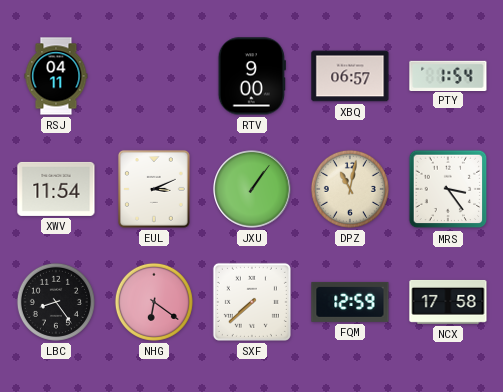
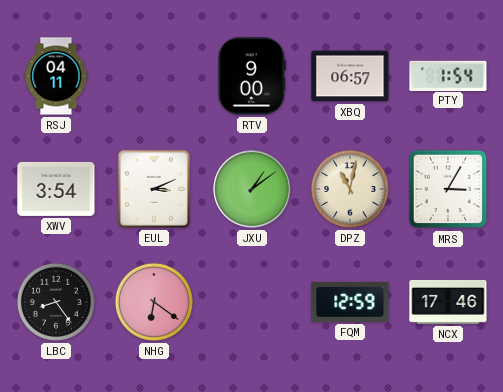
XWV: 11:54 -> 3:54
JXU: 1:06 -> 1:09
MRS: 3:24 -> 3:05
SXF: 7:38 -> none
NCX: 17:58 -> 17:46
